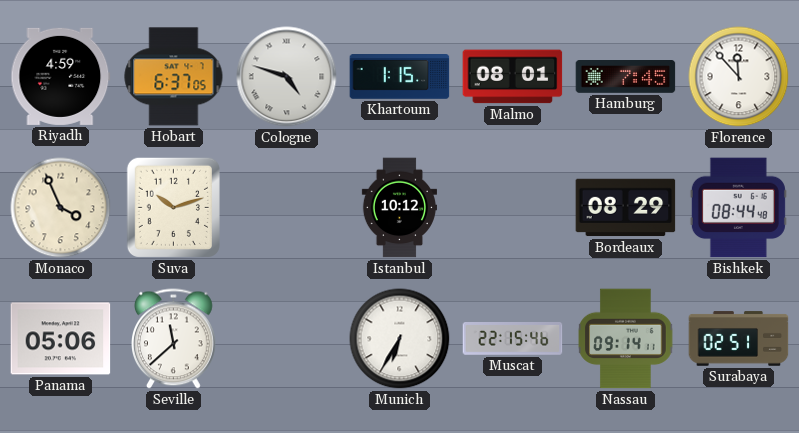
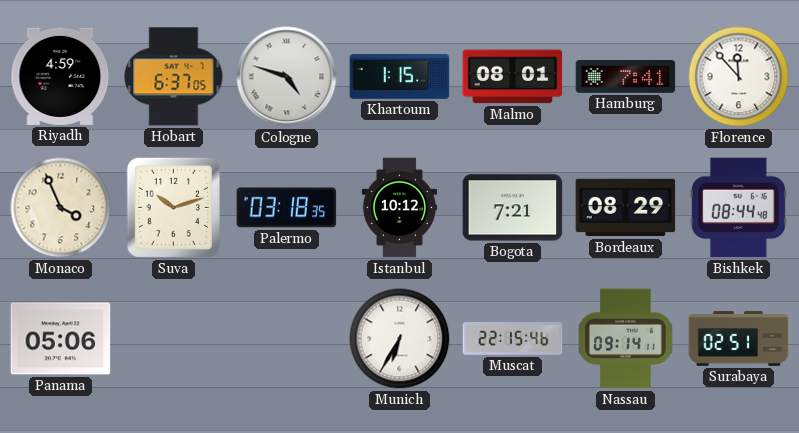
Hamburg: 7:45 -> 7:41
Palermo: none -> 03:18
Bogota: none -> 7:21
Seville: 11:38 -> none
